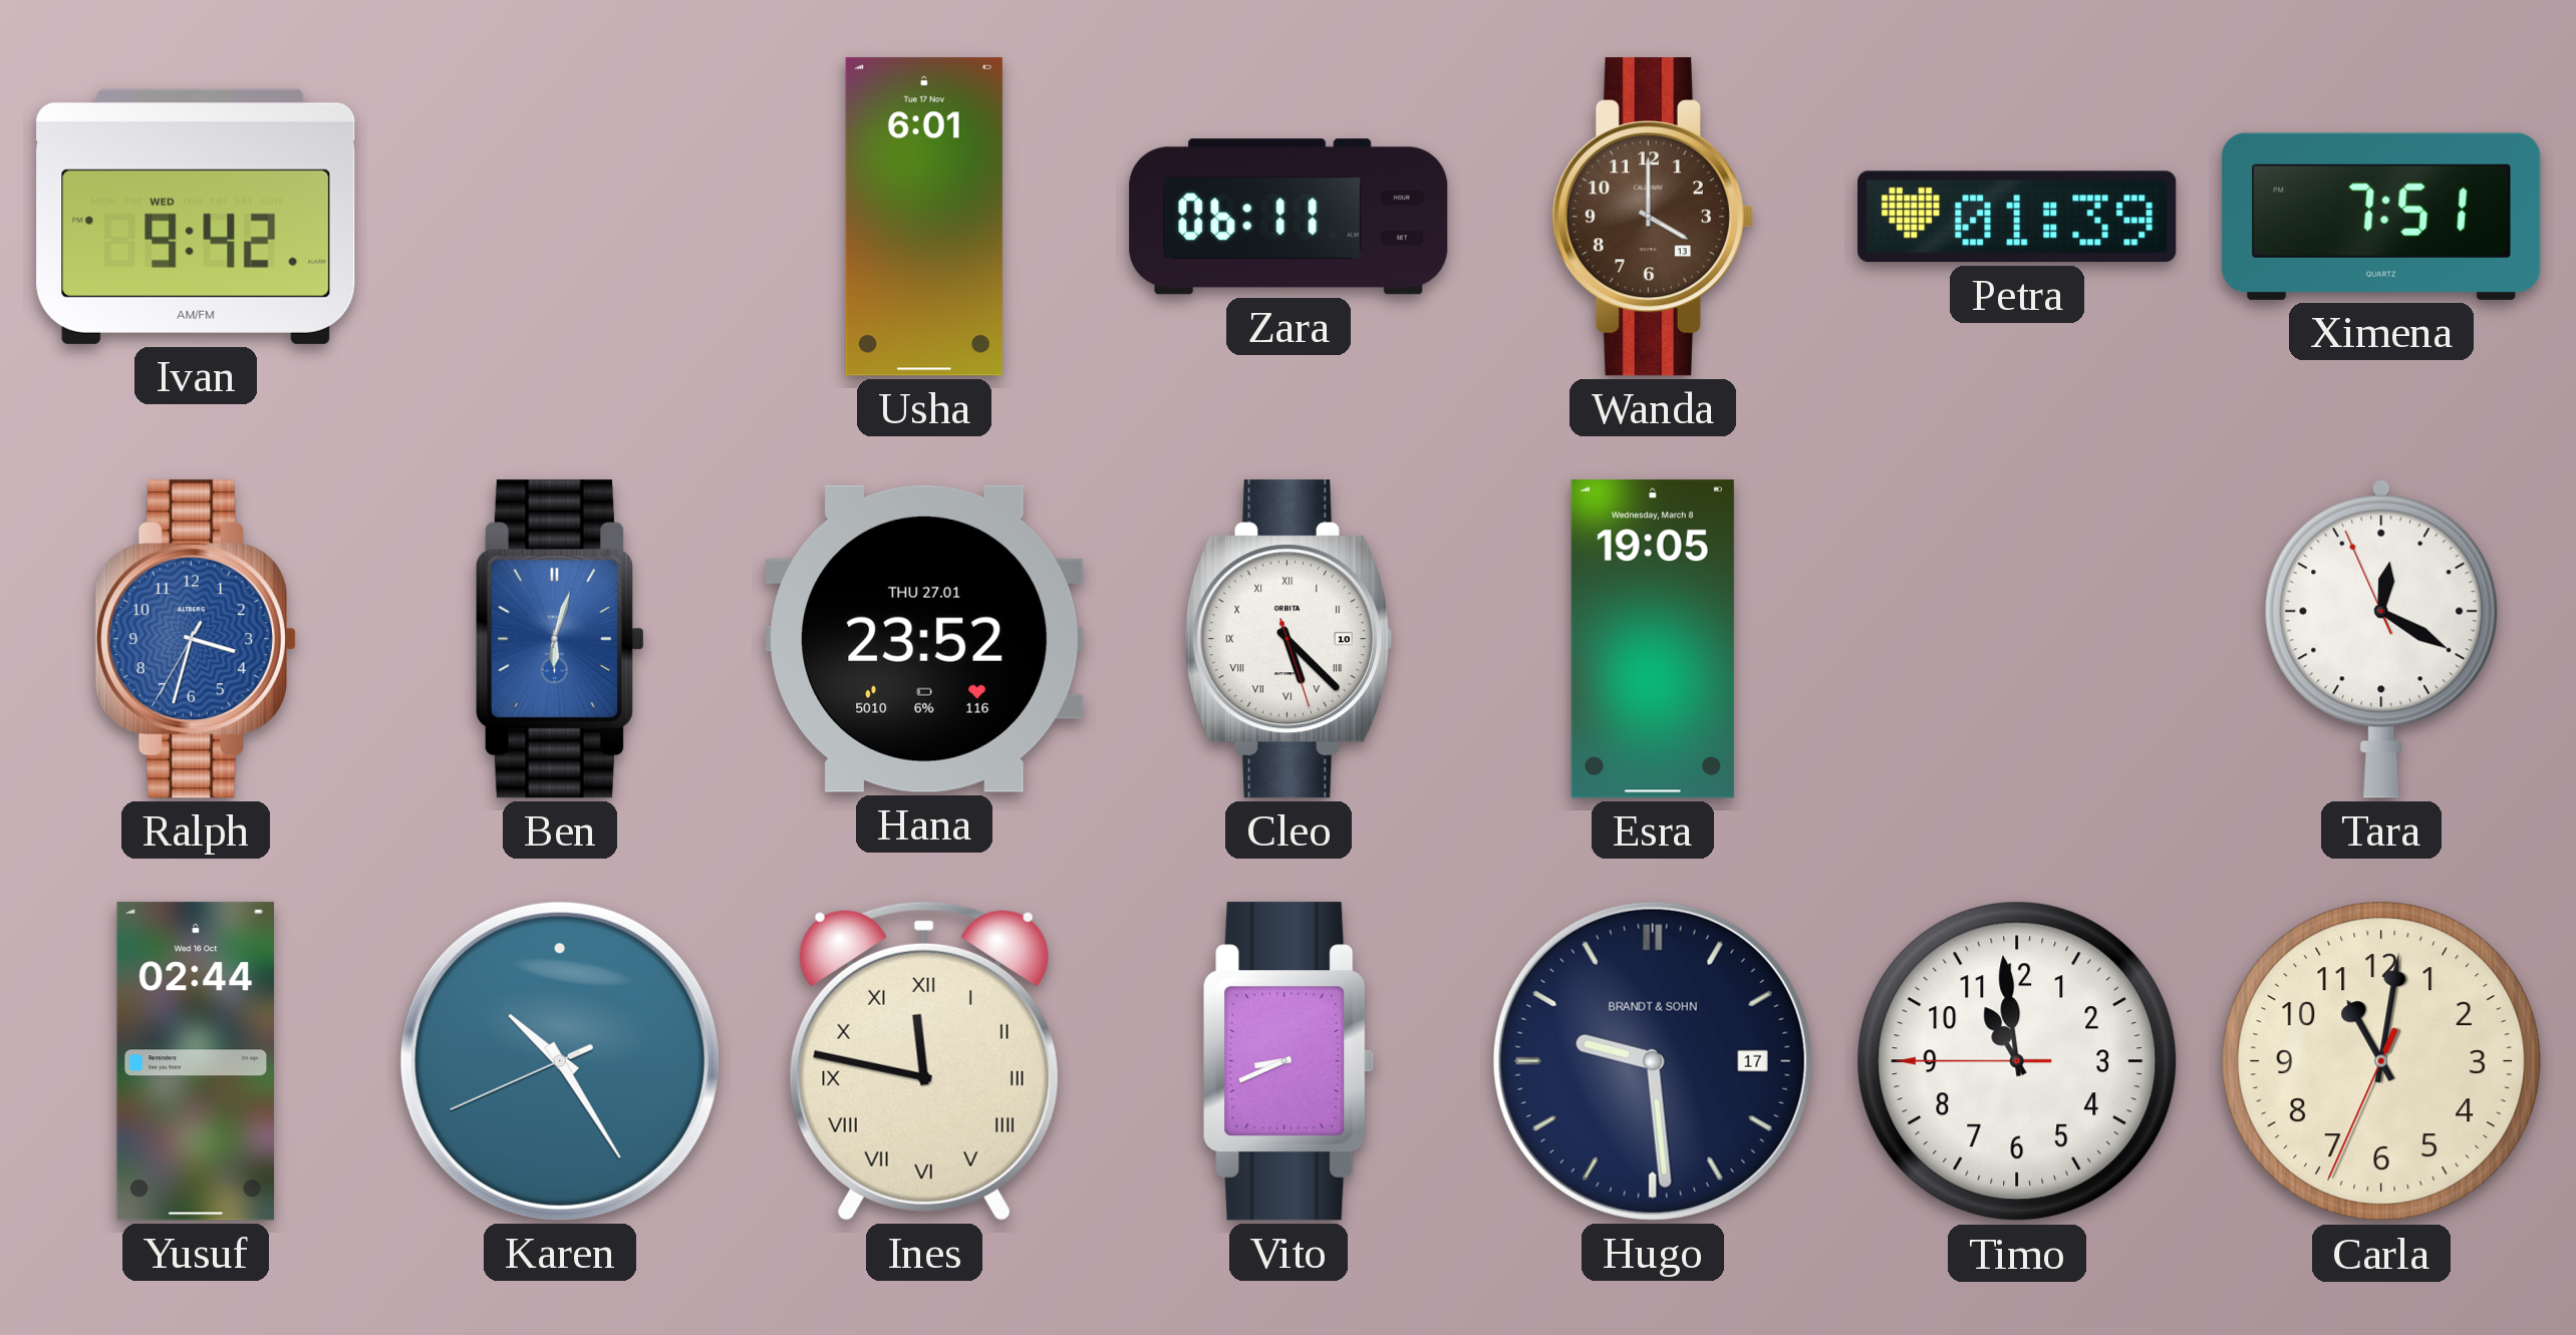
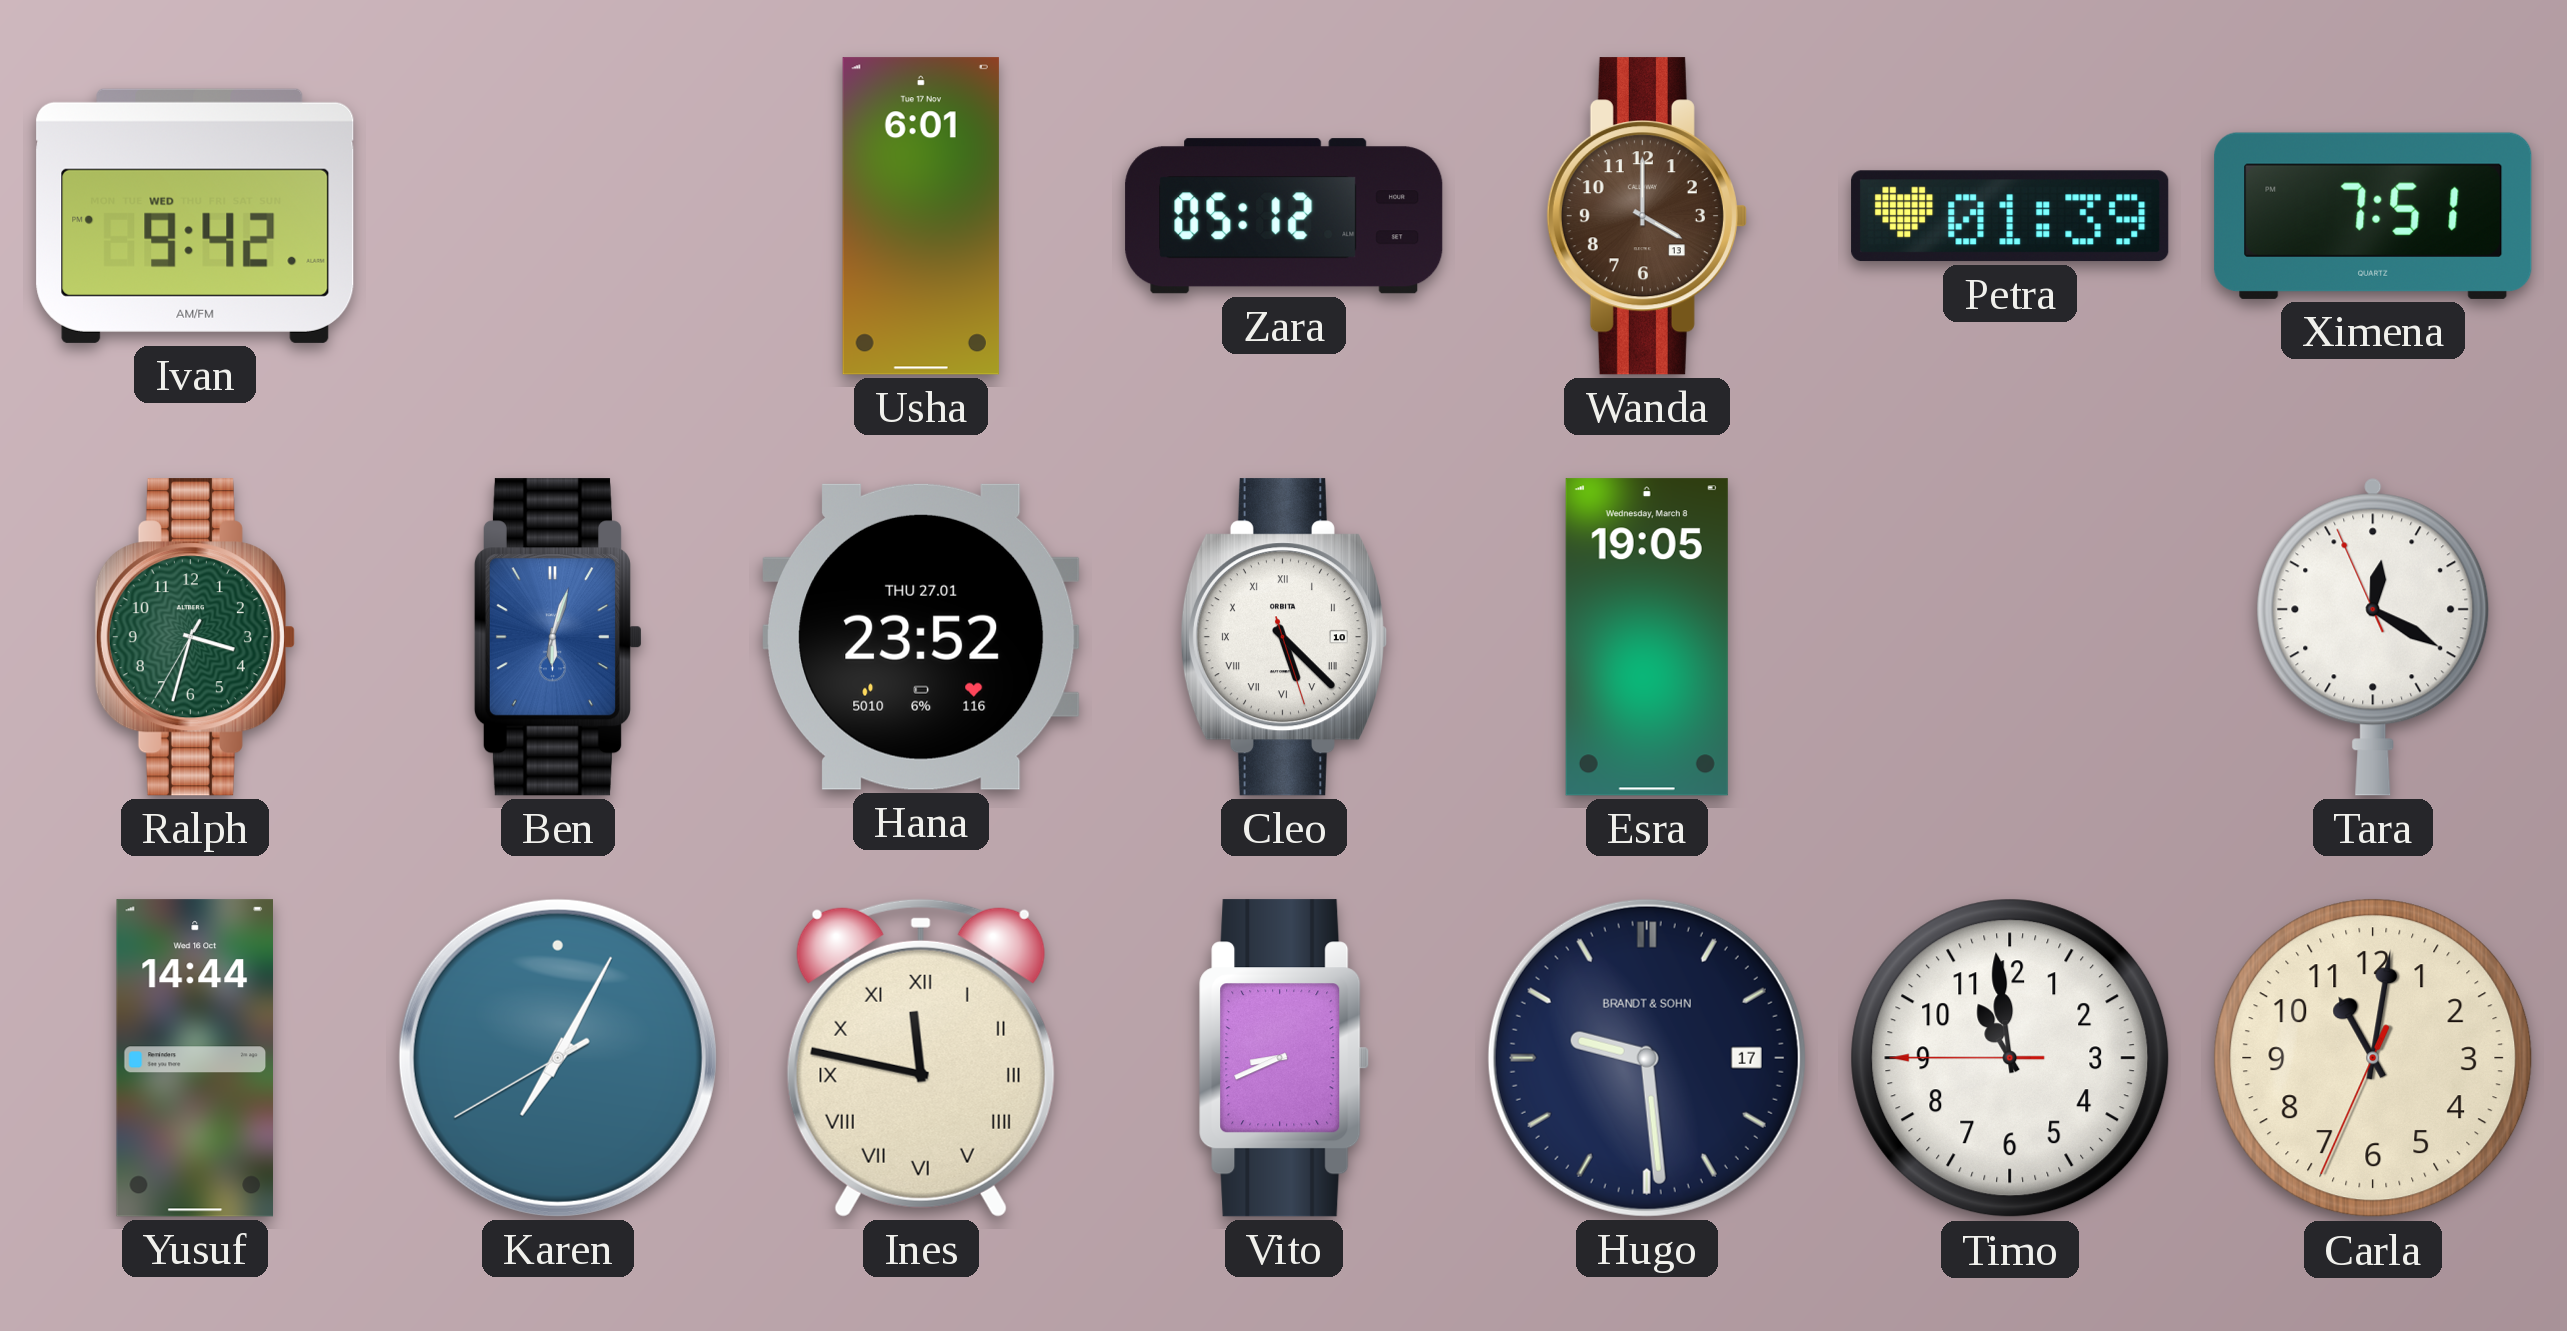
Zara: 06:11 -> 05:12
Ralph dial: blue -> green
Yusuf: 02:44 -> 14:44
Karen: 10:24 -> 7:04
